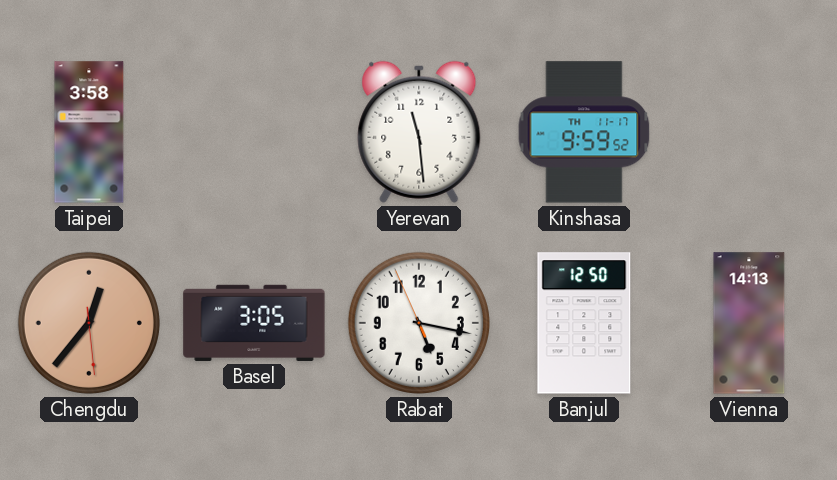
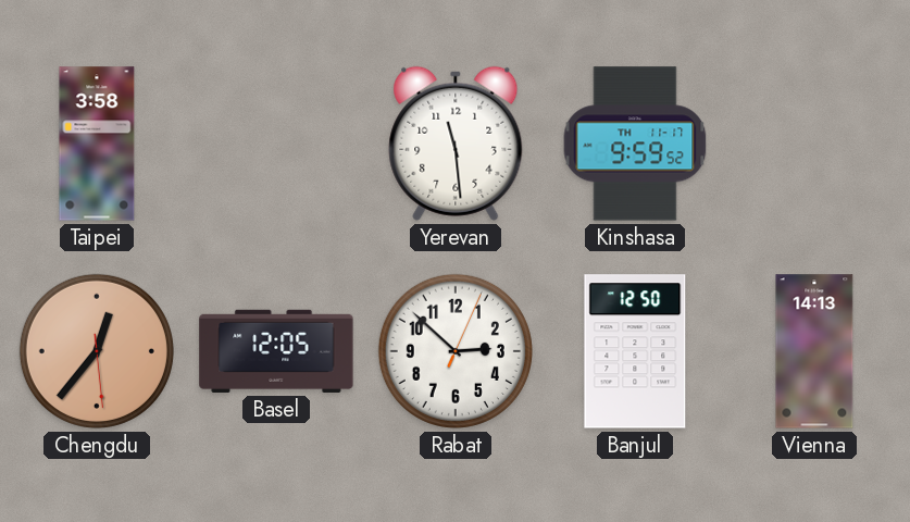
Basel: 3:05 -> 12:05
Rabat: 5:16 -> 2:52
